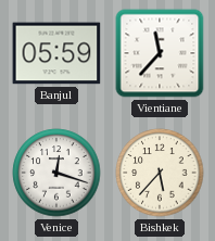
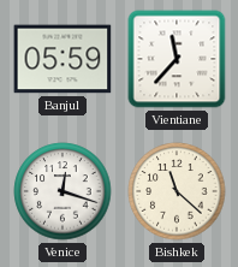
Bishkek: 5:37 -> 11:22
